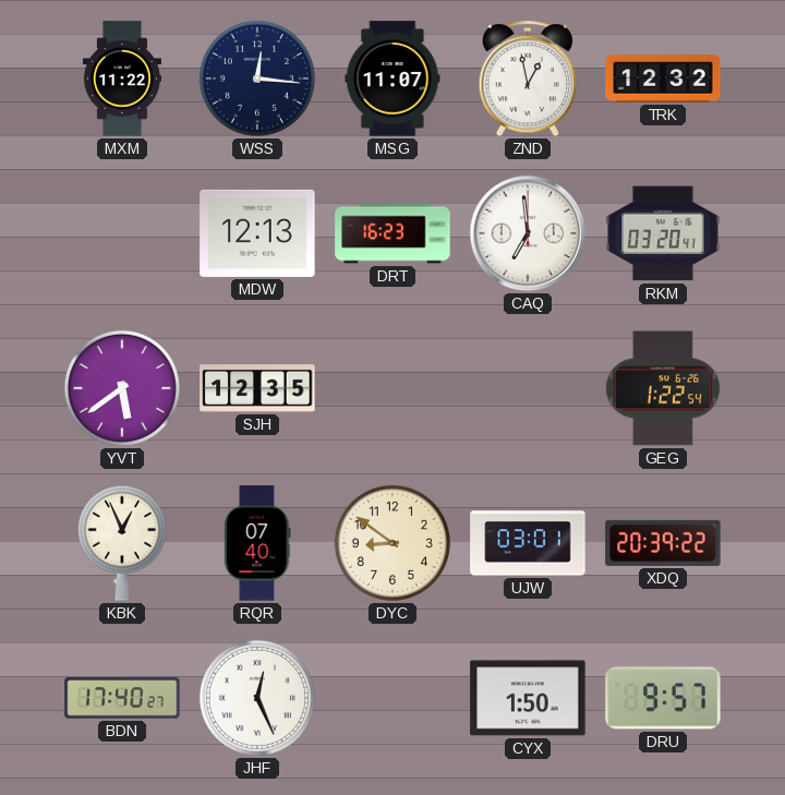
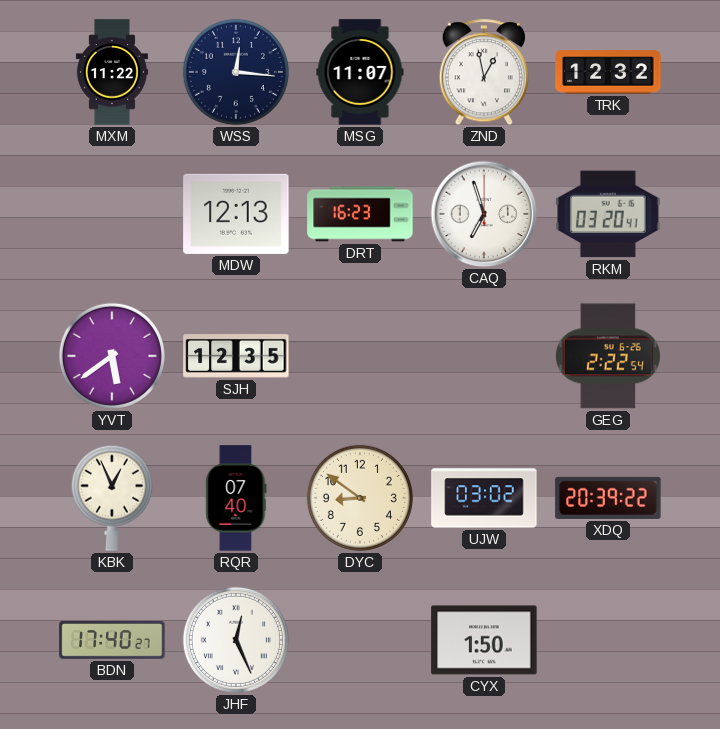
CAQ: 6:59 -> 6:57
GEG: 1:22 -> 2:22
UJW: 03:01 -> 03:02
DRU: 9:57 -> none
